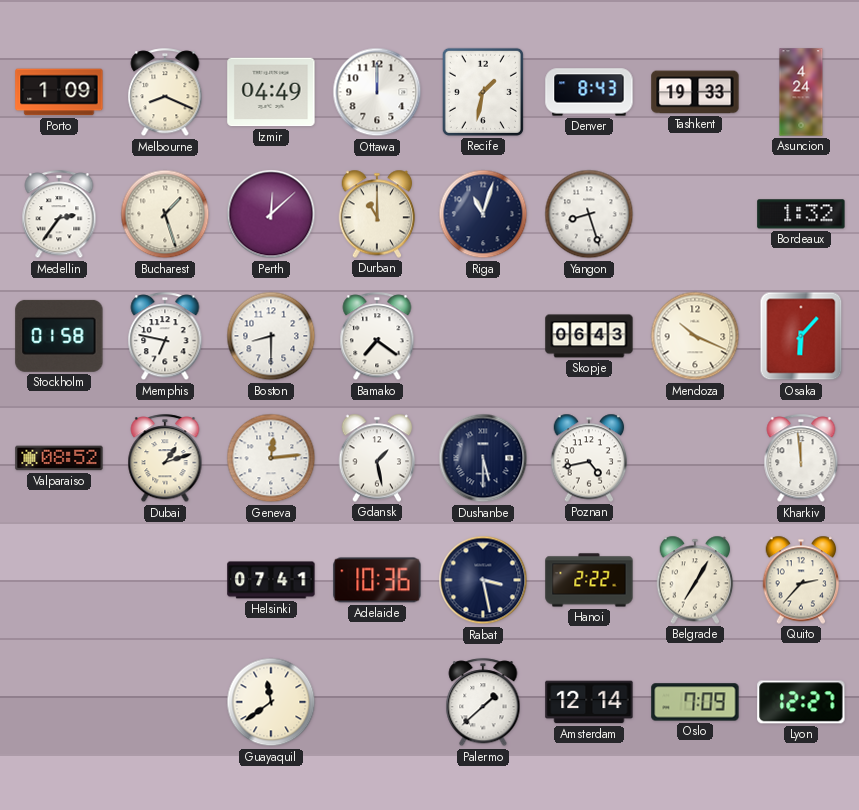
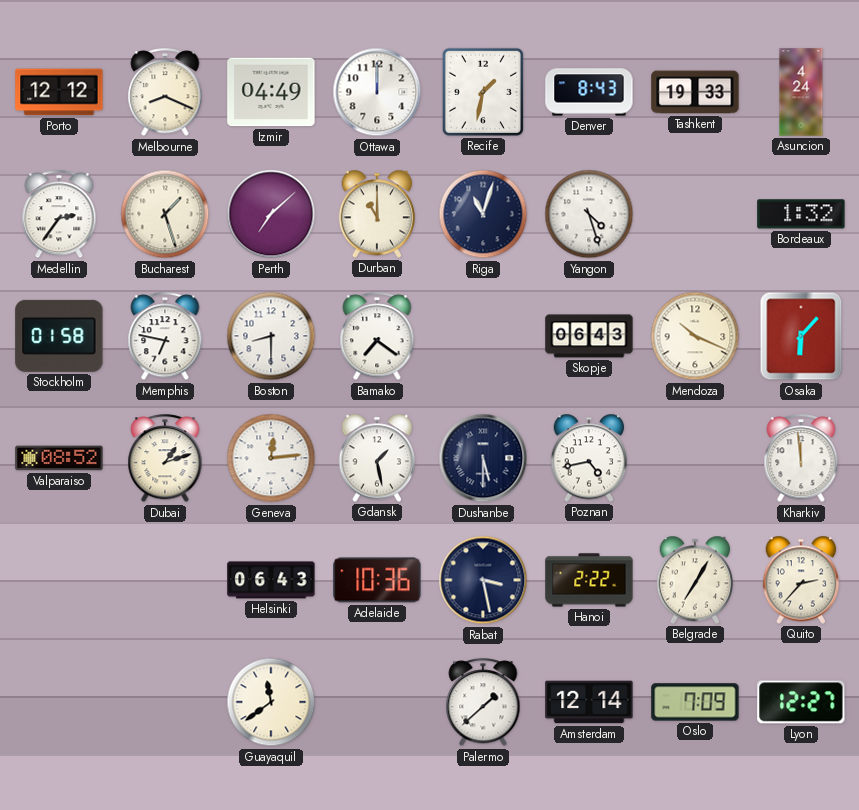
Porto: 1:09 -> 12:12
Perth: 12:08 -> 7:08
Yangon: 8:27 -> 4:27
Helsinki: 07:41 -> 06:43
